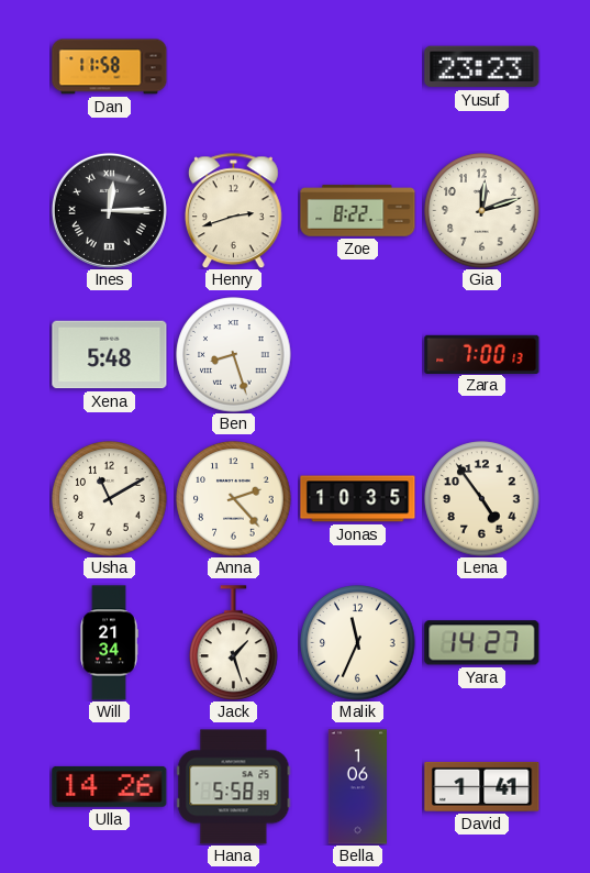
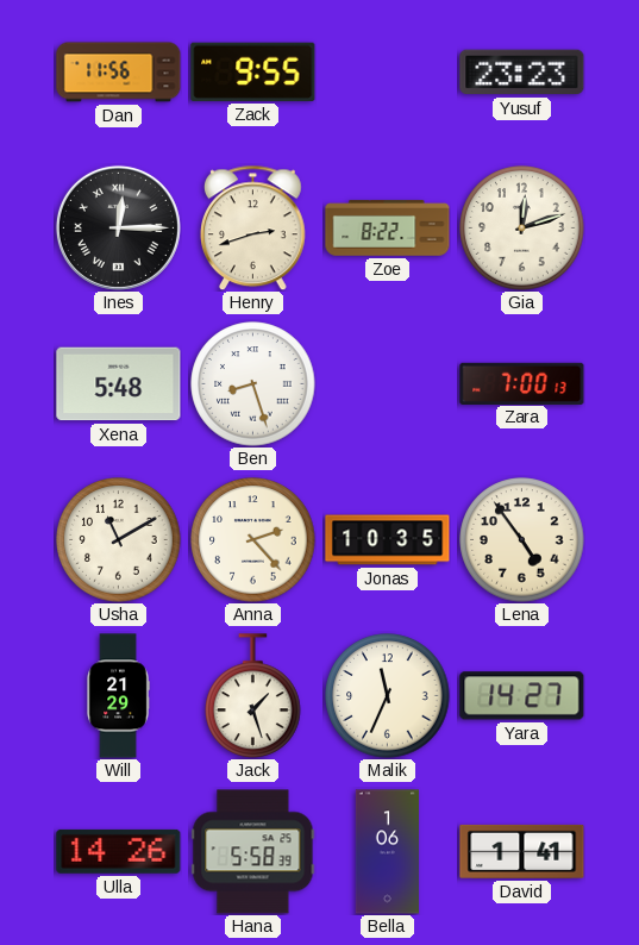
Dan: 11:58 -> 11:56
Zack: none -> 9:55
Will: 21:34 -> 21:29
